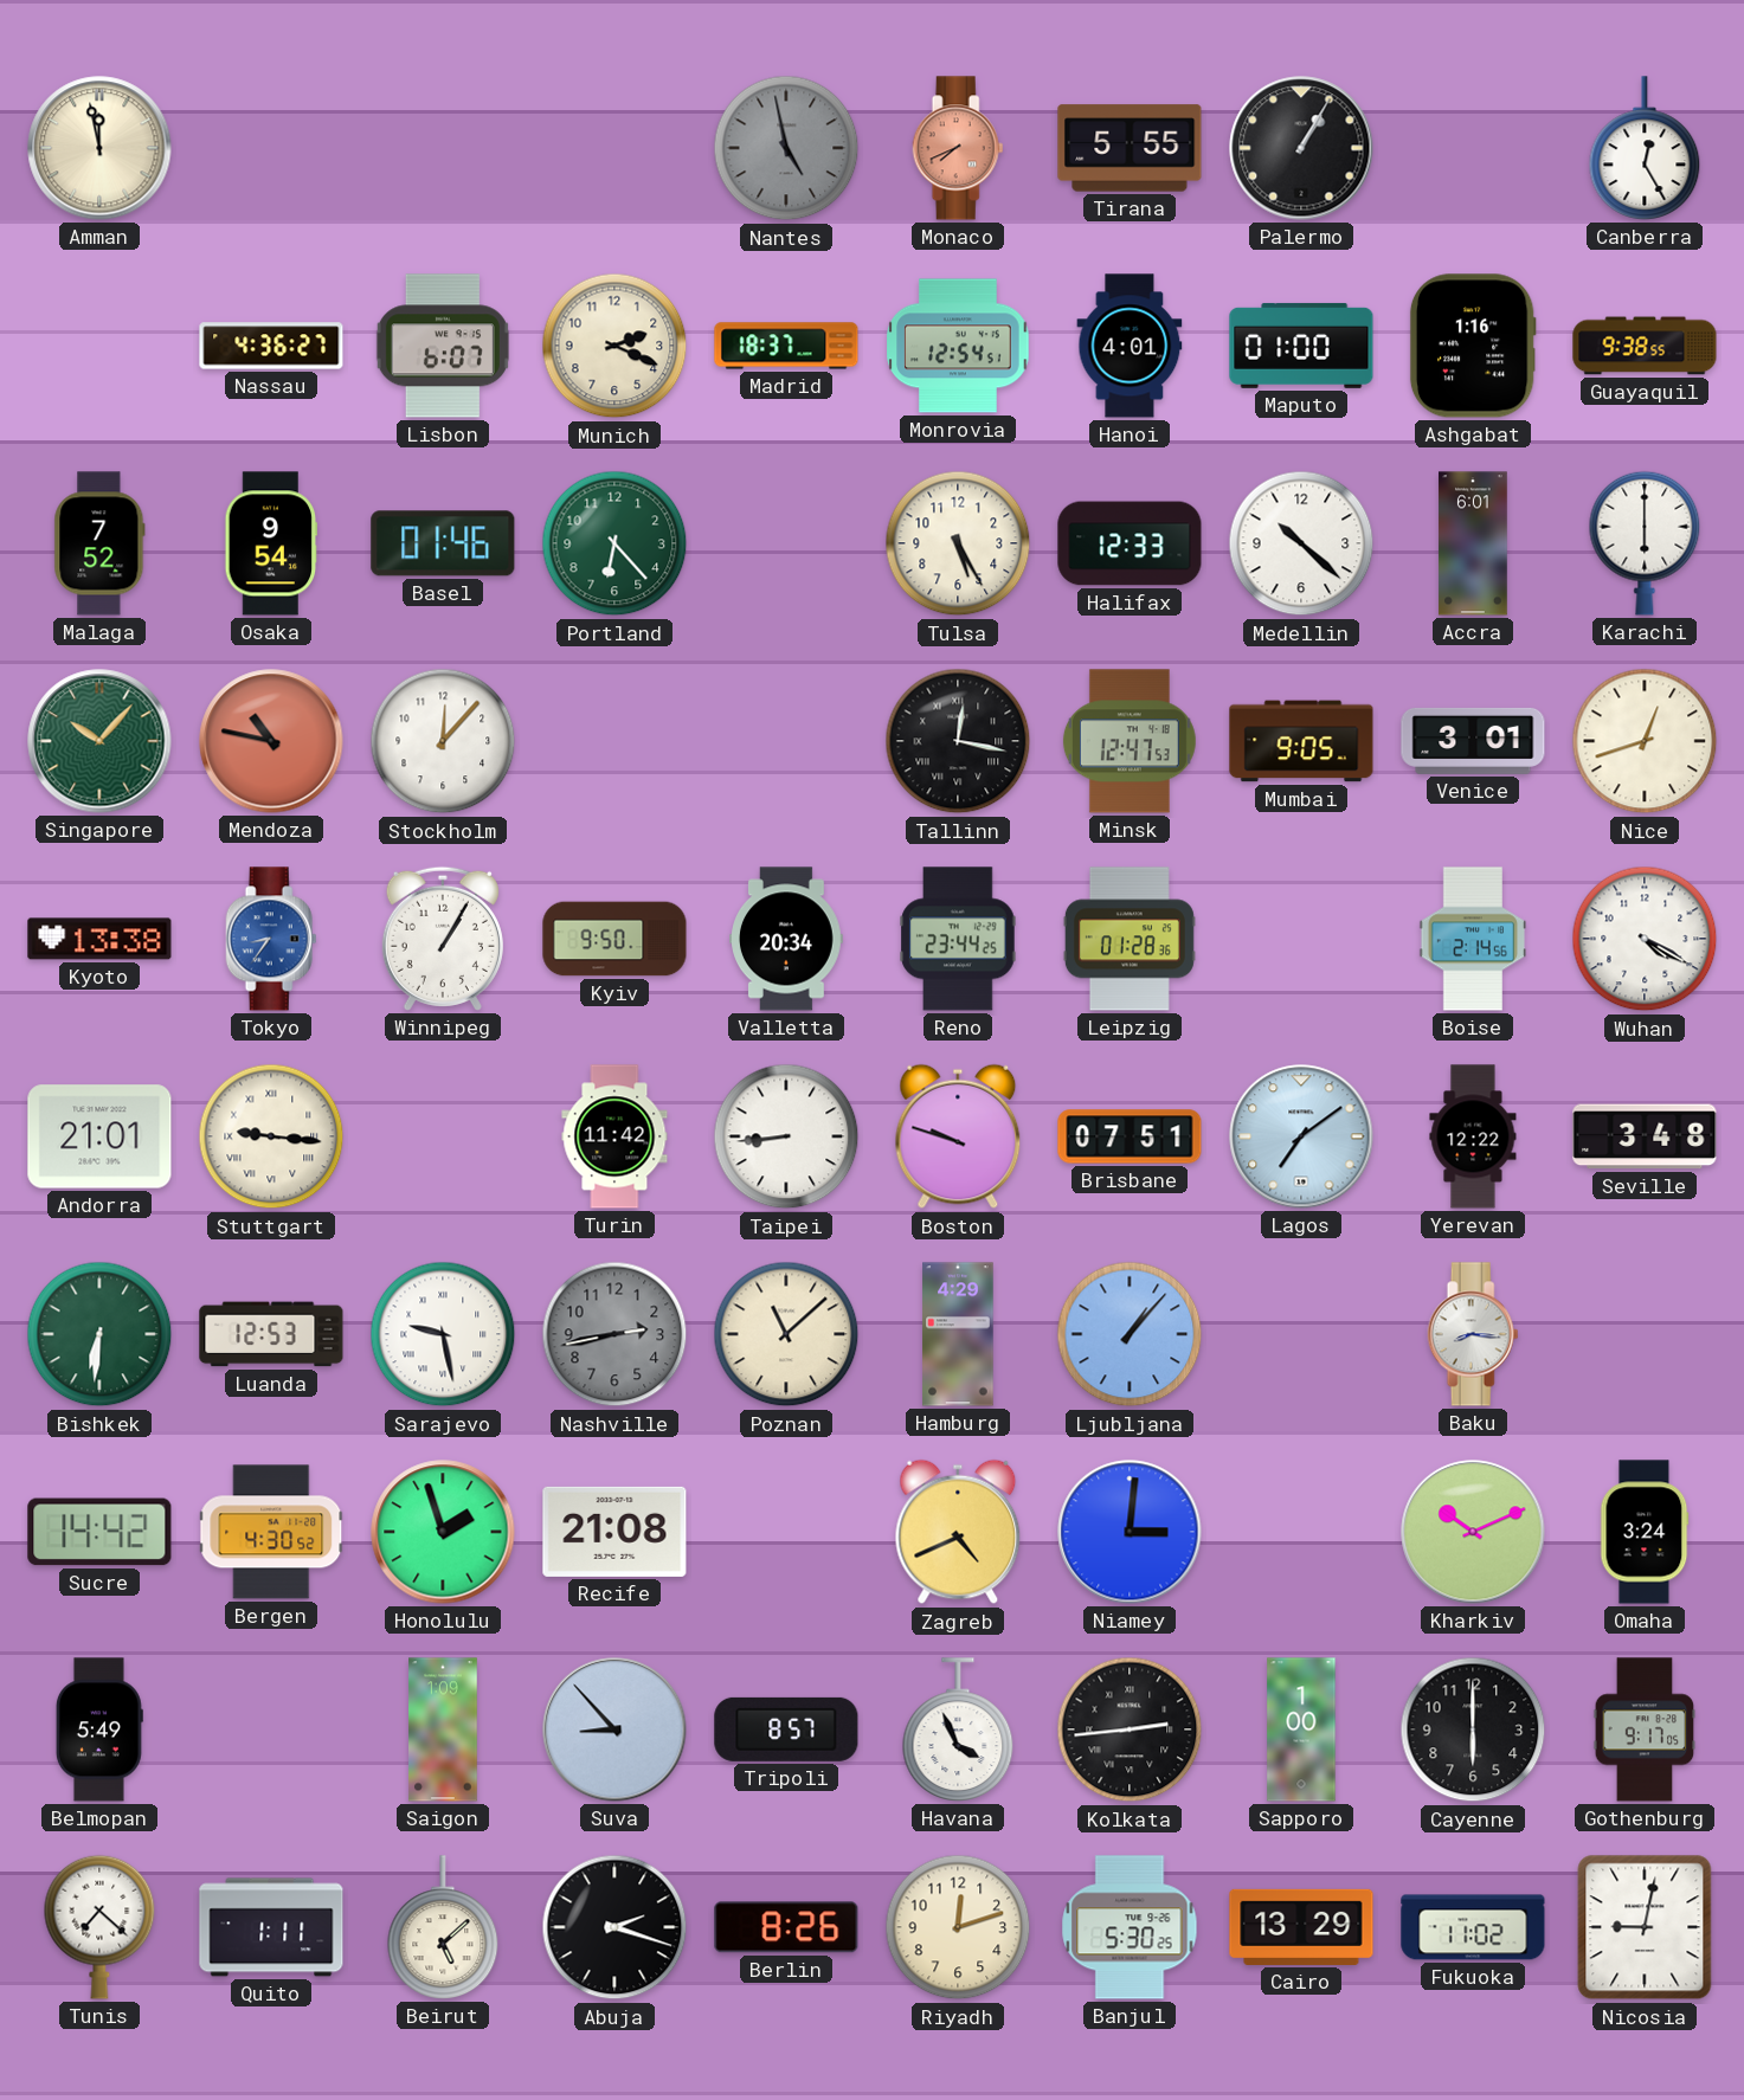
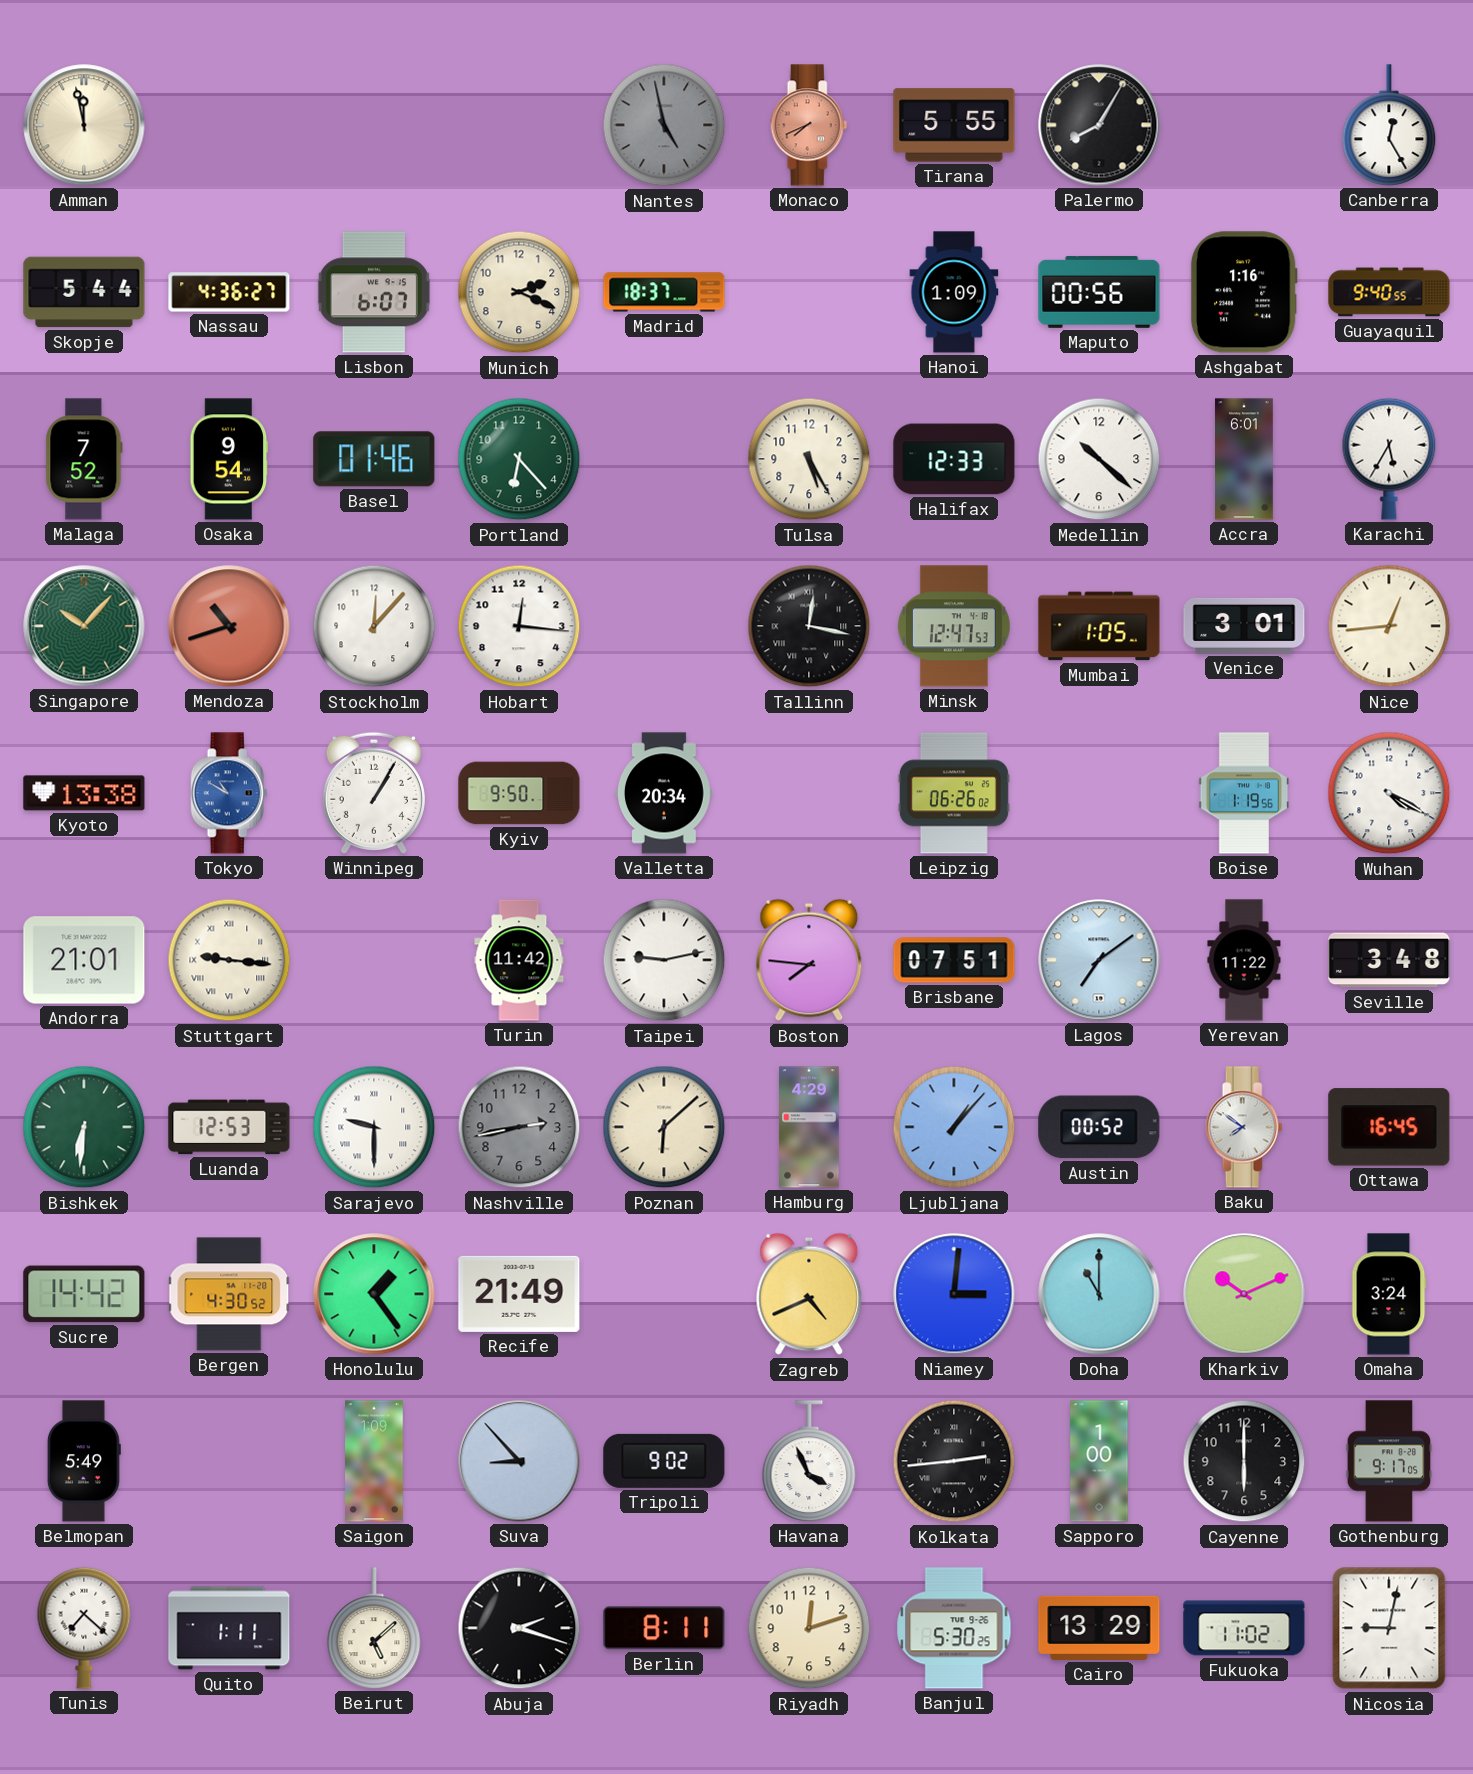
Palermo: 1:05 -> 8:05
Skopje: none -> 5:44
Monrovia: 12:54 -> none
Hanoi: 4:01 -> 1:09
Maputo: 01:00 -> 00:56
Guayaquil: 9:38 -> 9:40
Karachi: 6:00 -> 5:35
Mendoza: 10:47 -> 10:42
Hobart: none -> 12:16
Mumbai: 9:05 -> 1:05
Nice: 12:42 -> 12:44
Tokyo: 8:36 -> 10:50
Reno: 23:44 -> none
Leipzig: 01:28 -> 06:26
Boise: 2:14 -> 1:19
Taipei: 8:44 -> 9:13
Boston: 9:48 -> 7:46
Yerevan: 12:22 -> 11:22
Sarajevo: 9:28 -> 9:30
Poznan: 11:08 -> 6:08
Austin: none -> 00:52
Baku: 8:16 -> 7:51
Ottawa: none -> 16:45
Honolulu: 1:57 -> 1:24
Recife: 21:08 -> 21:49
Doha: none -> 11:00
Tripoli: 8:57 -> 9:02
Berlin: 8:26 -> 8:11
